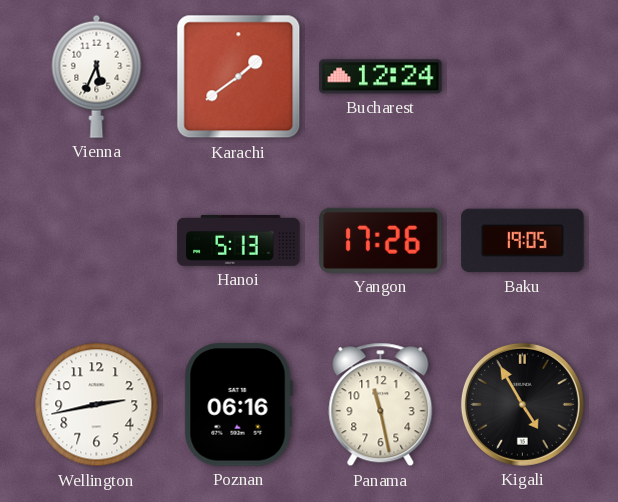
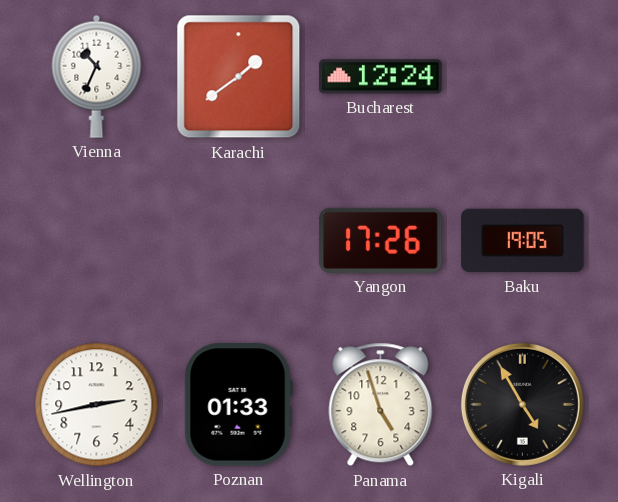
Vienna: 5:34 -> 10:34
Hanoi: 5:13 -> none
Poznan: 06:16 -> 01:33
Panama: 11:28 -> 4:57
